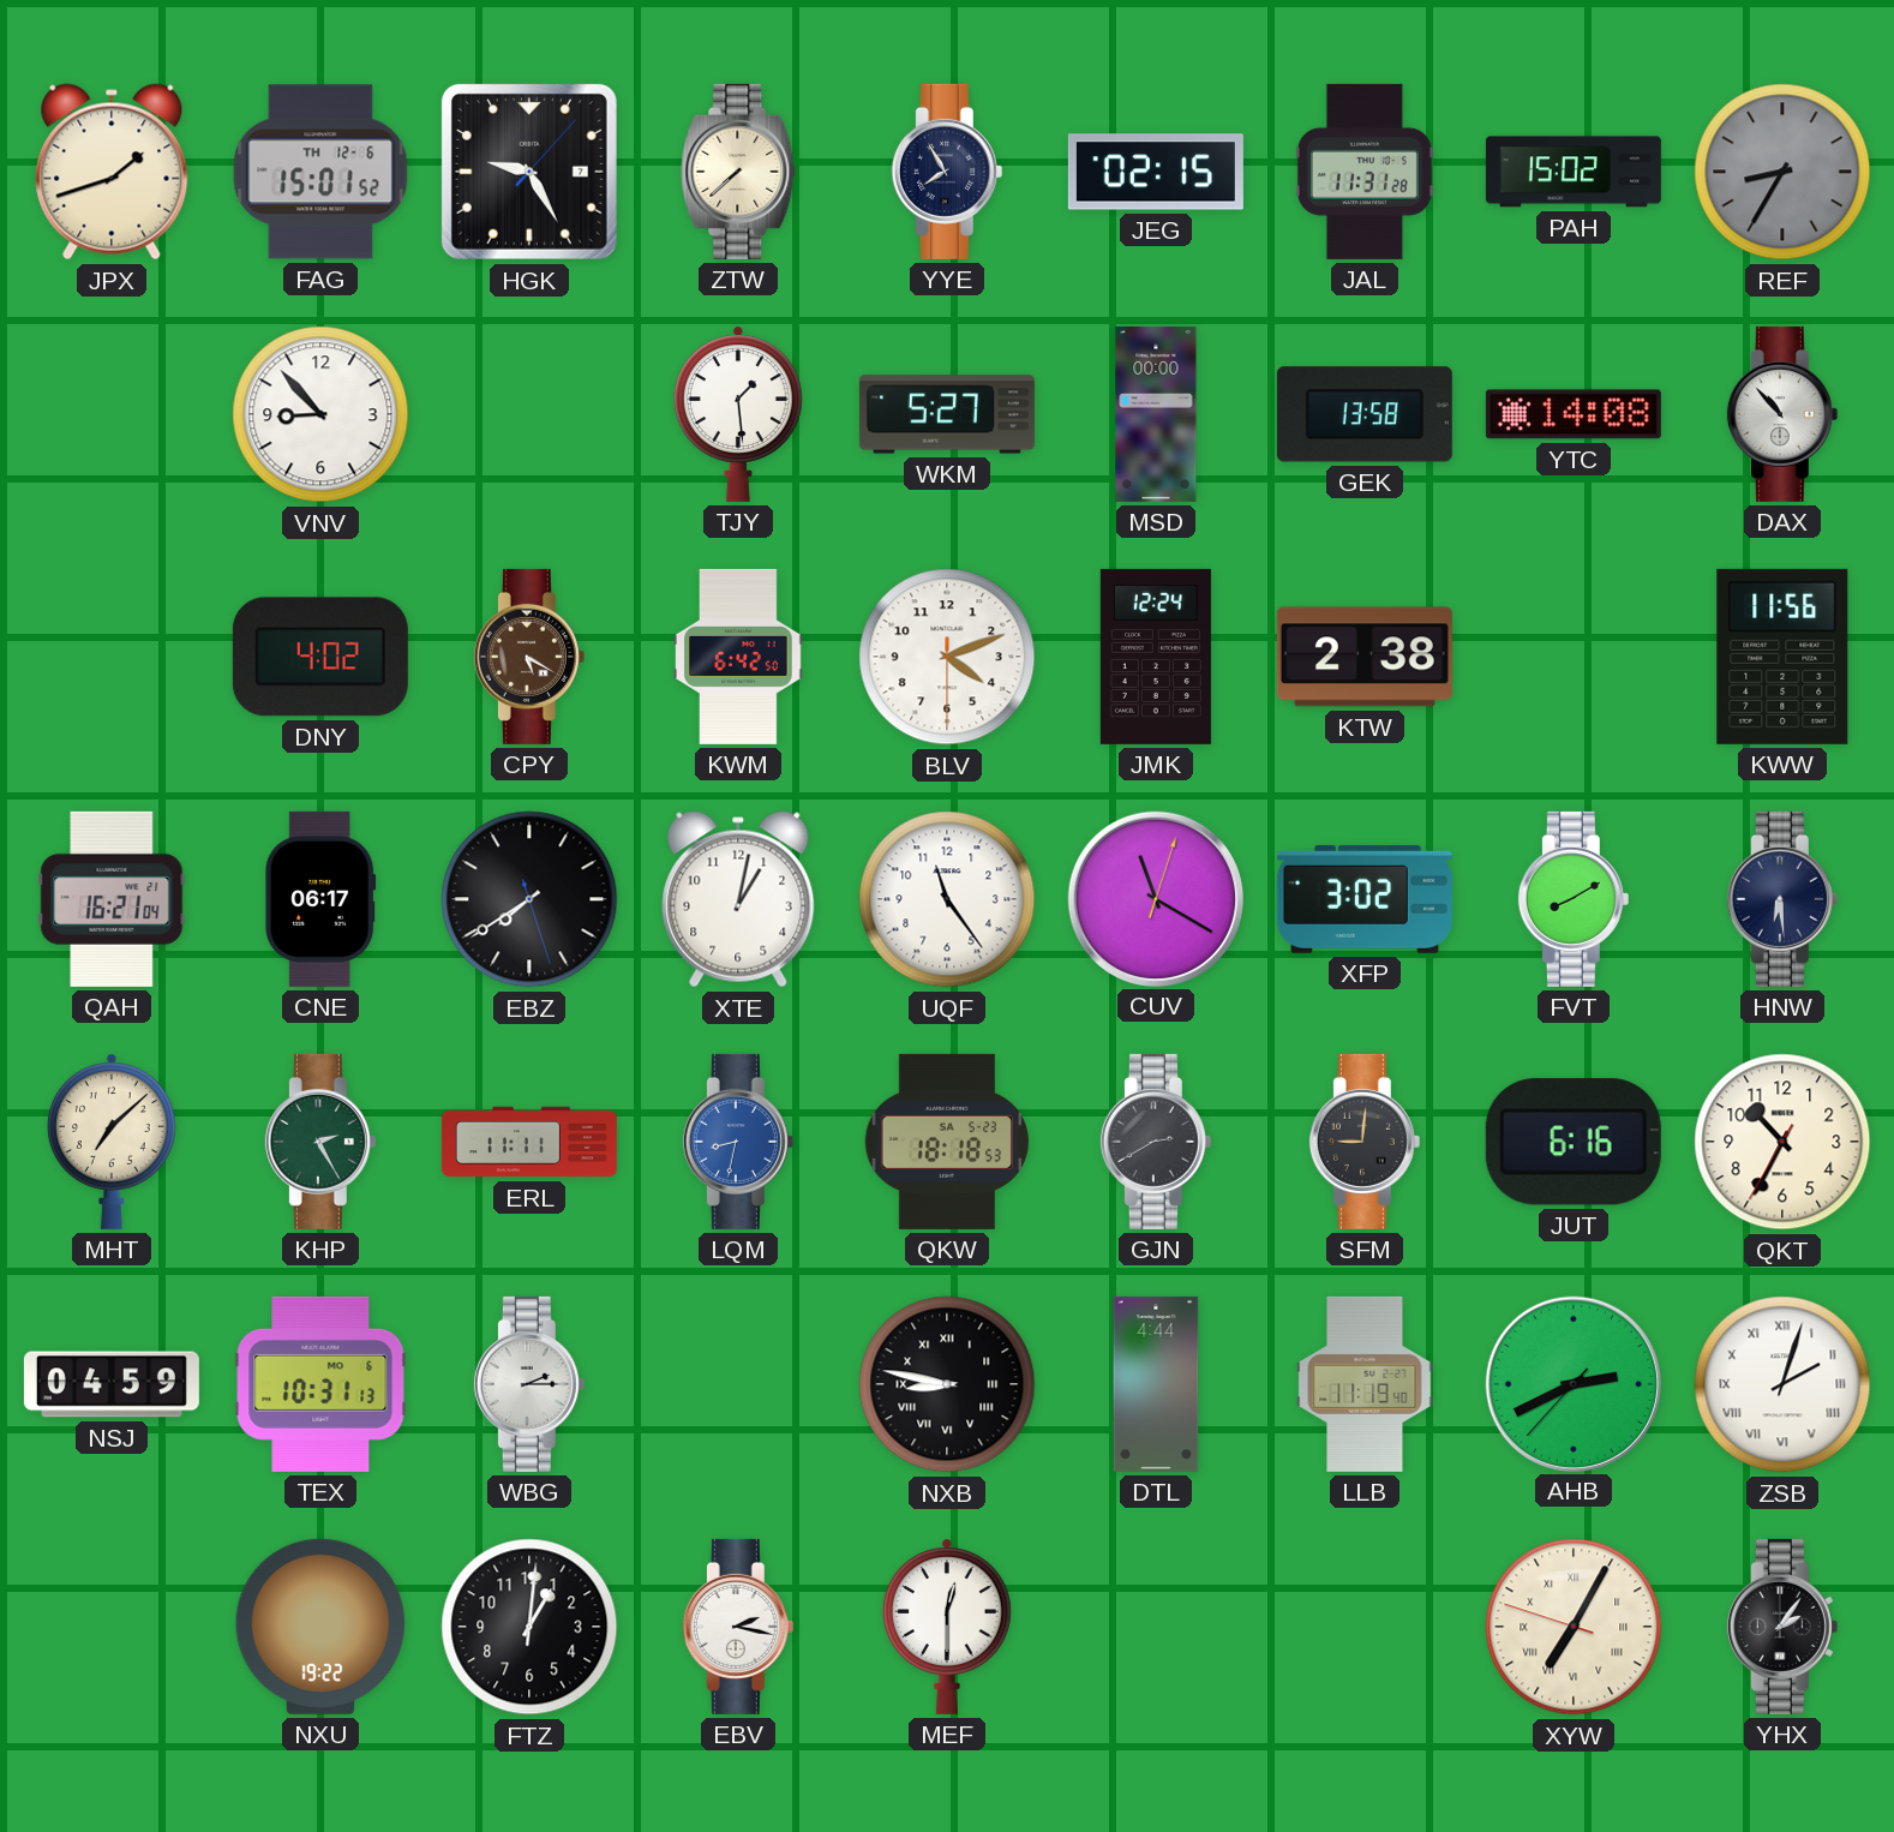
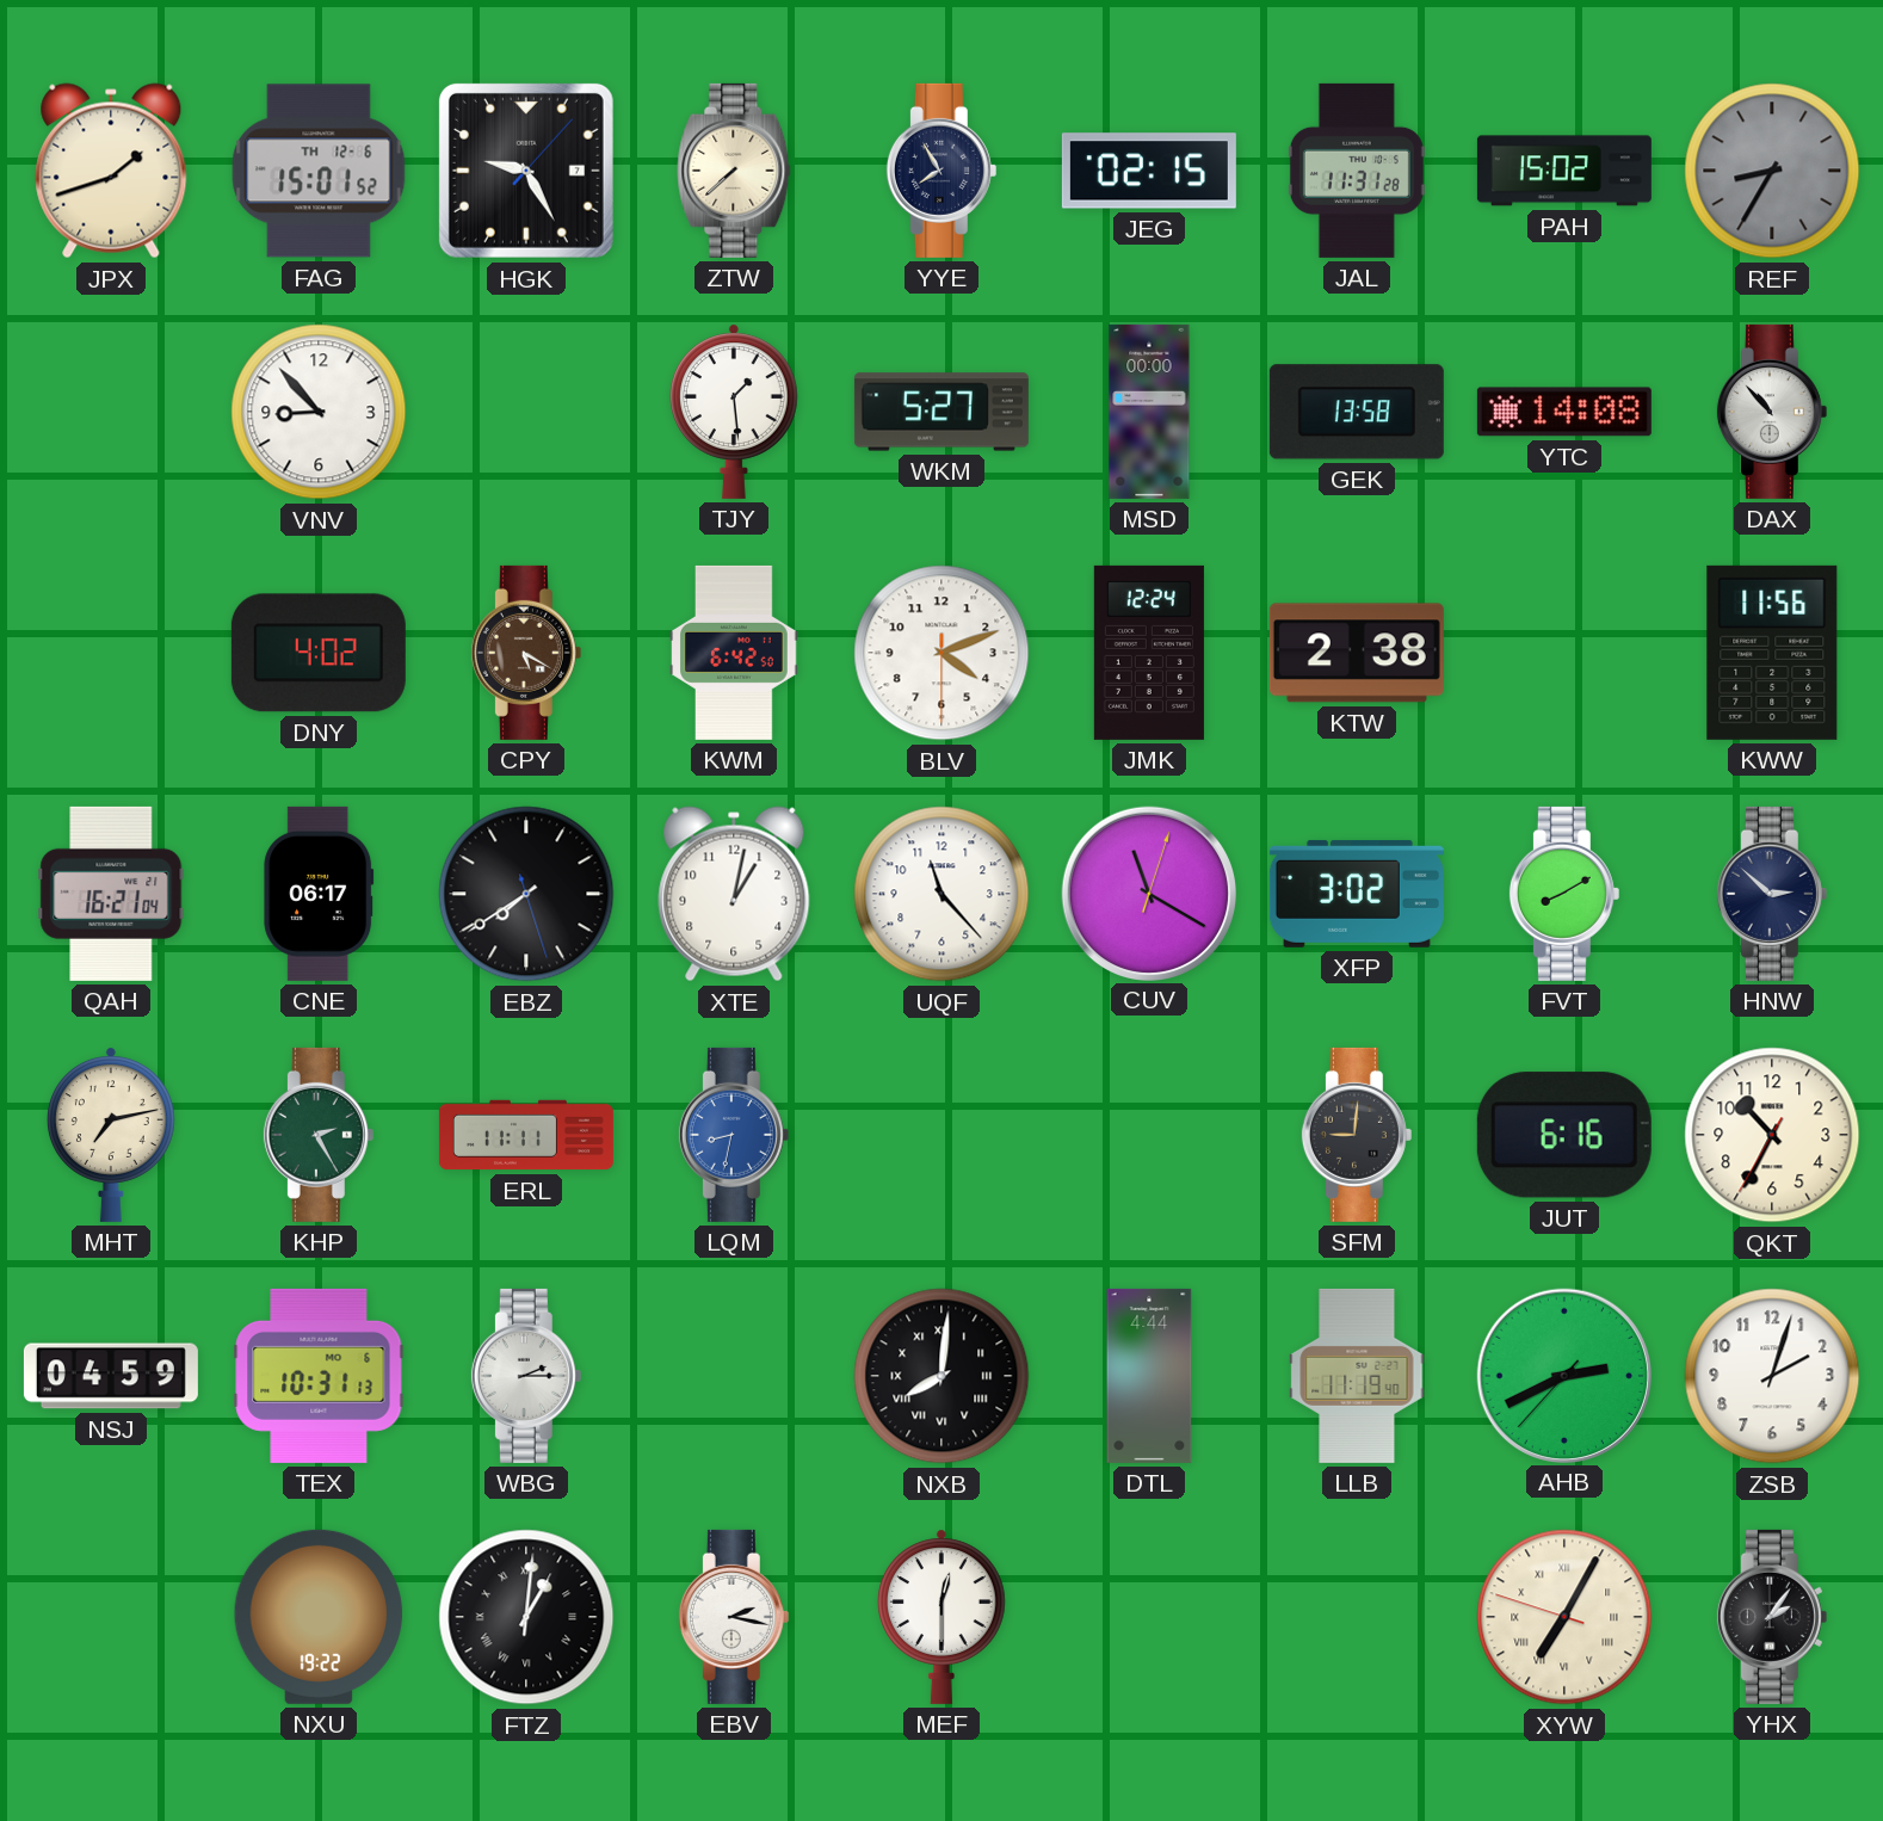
UQF: 11:24 -> 11:23
HNW: 6:29 -> 2:52
MHT: 7:08 -> 7:13
QKW: 18:18 -> none
GJN: 2:40 -> none
NXB: 8:47 -> 8:01
ZSB numerals: Roman -> Arabic
FTZ numerals: Arabic -> Roman
